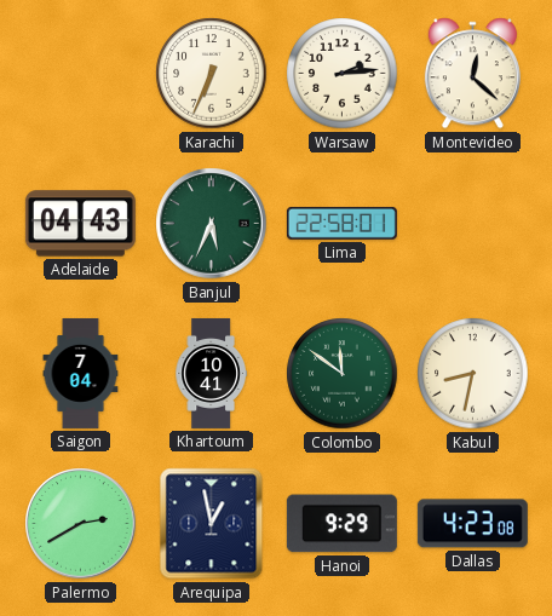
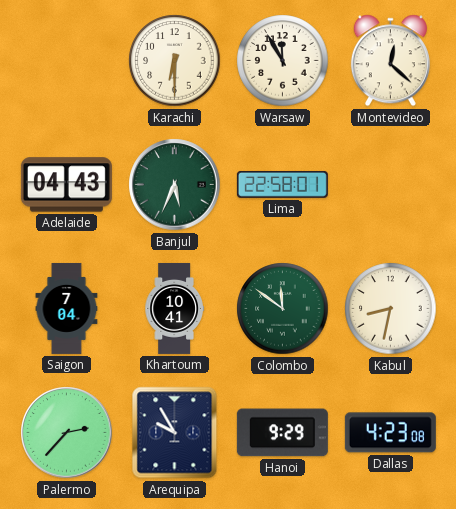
Karachi: 6:34 -> 6:30
Warsaw: 2:14 -> 11:55
Palermo: 2:40 -> 2:37
Arequipa: 12:58 -> 9:55
